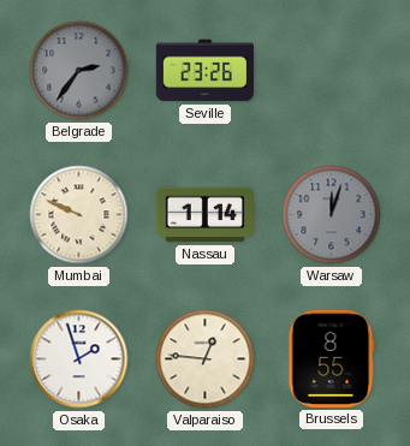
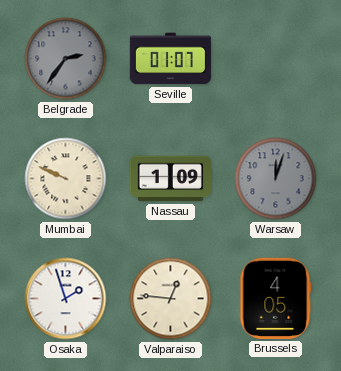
Seville: 23:26 -> 01:07
Nassau: 1:14 -> 1:09
Brussels: 8:55 -> 4:05
